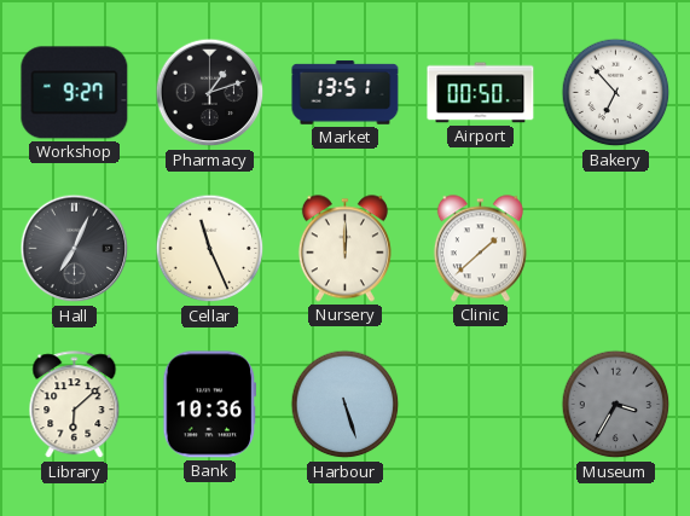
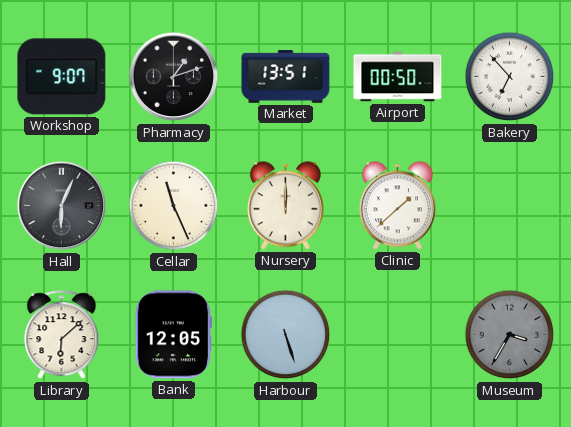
Workshop: 9:27 -> 9:07
Hall: 7:04 -> 6:04
Bank: 10:36 -> 12:05
